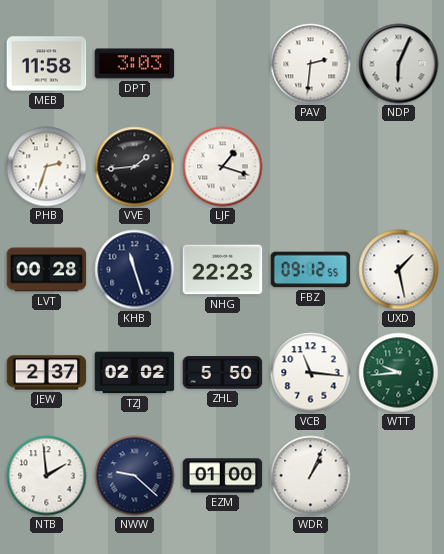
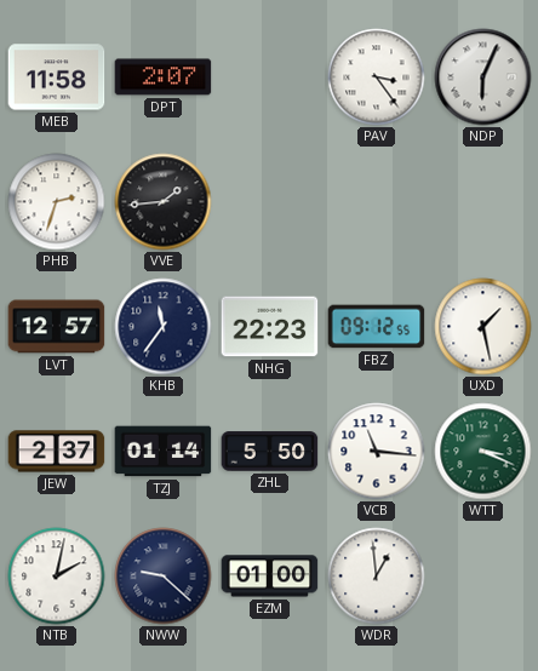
DPT: 3:03 -> 2:07
PAV: 2:31 -> 3:24
LJF: 1:18 -> none
LVT: 00:28 -> 12:57
KHB: 11:27 -> 11:36
TZJ: 02:02 -> 01:14
WTT: 9:44 -> 3:19
NTB: 1:59 -> 2:02
WDR: 1:04 -> 12:59
